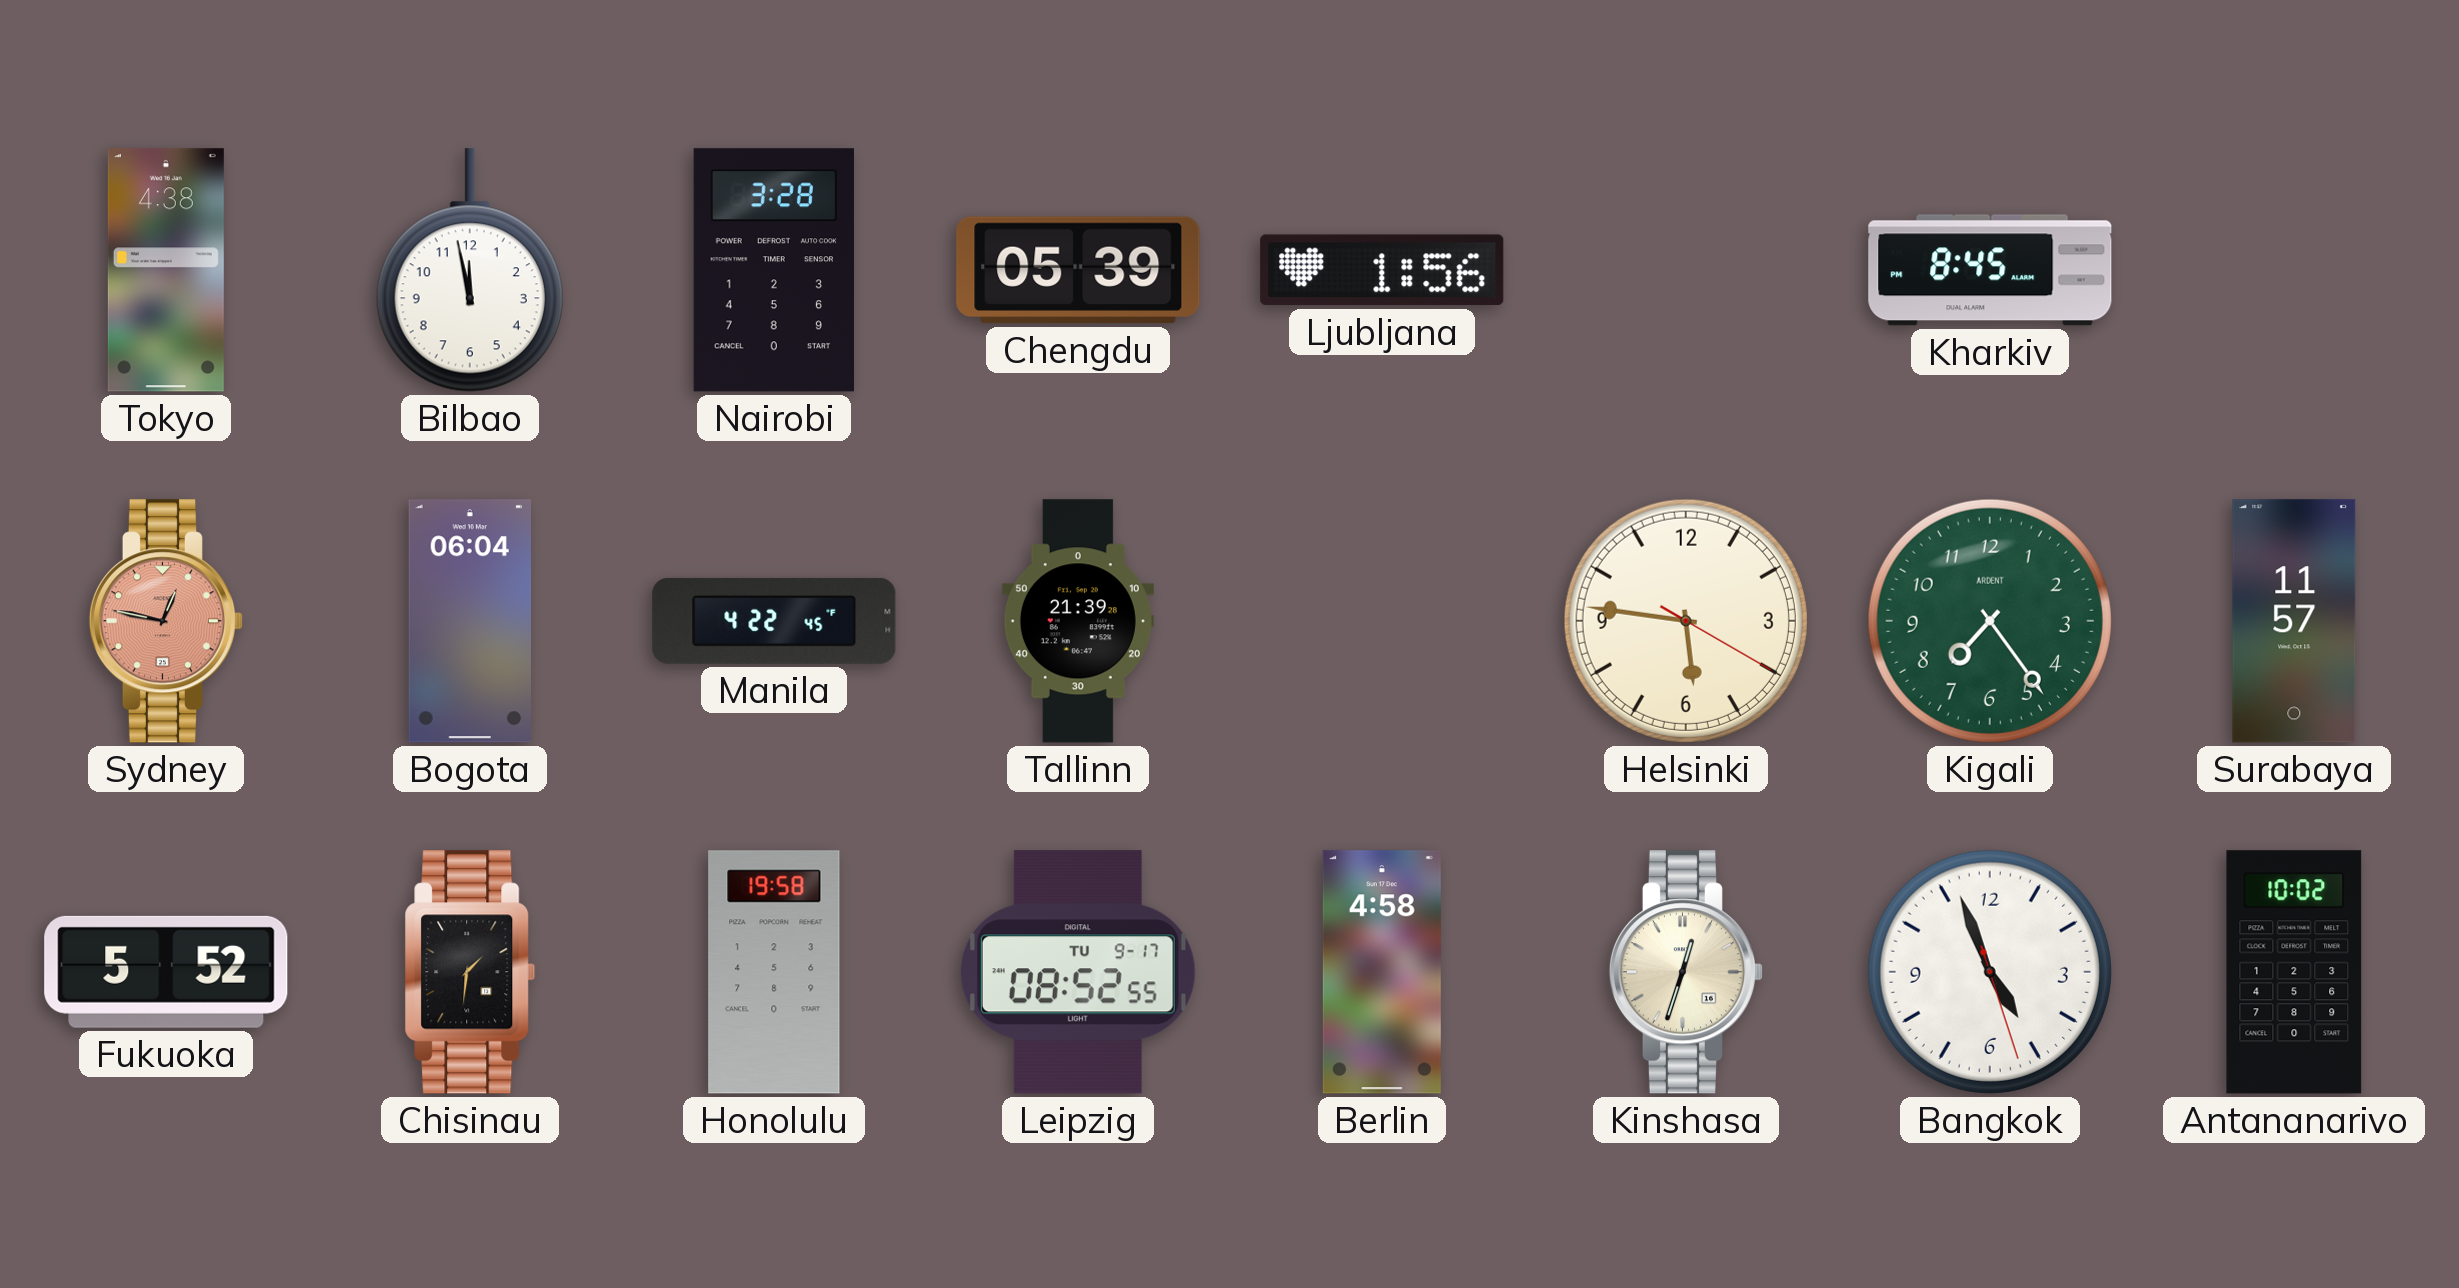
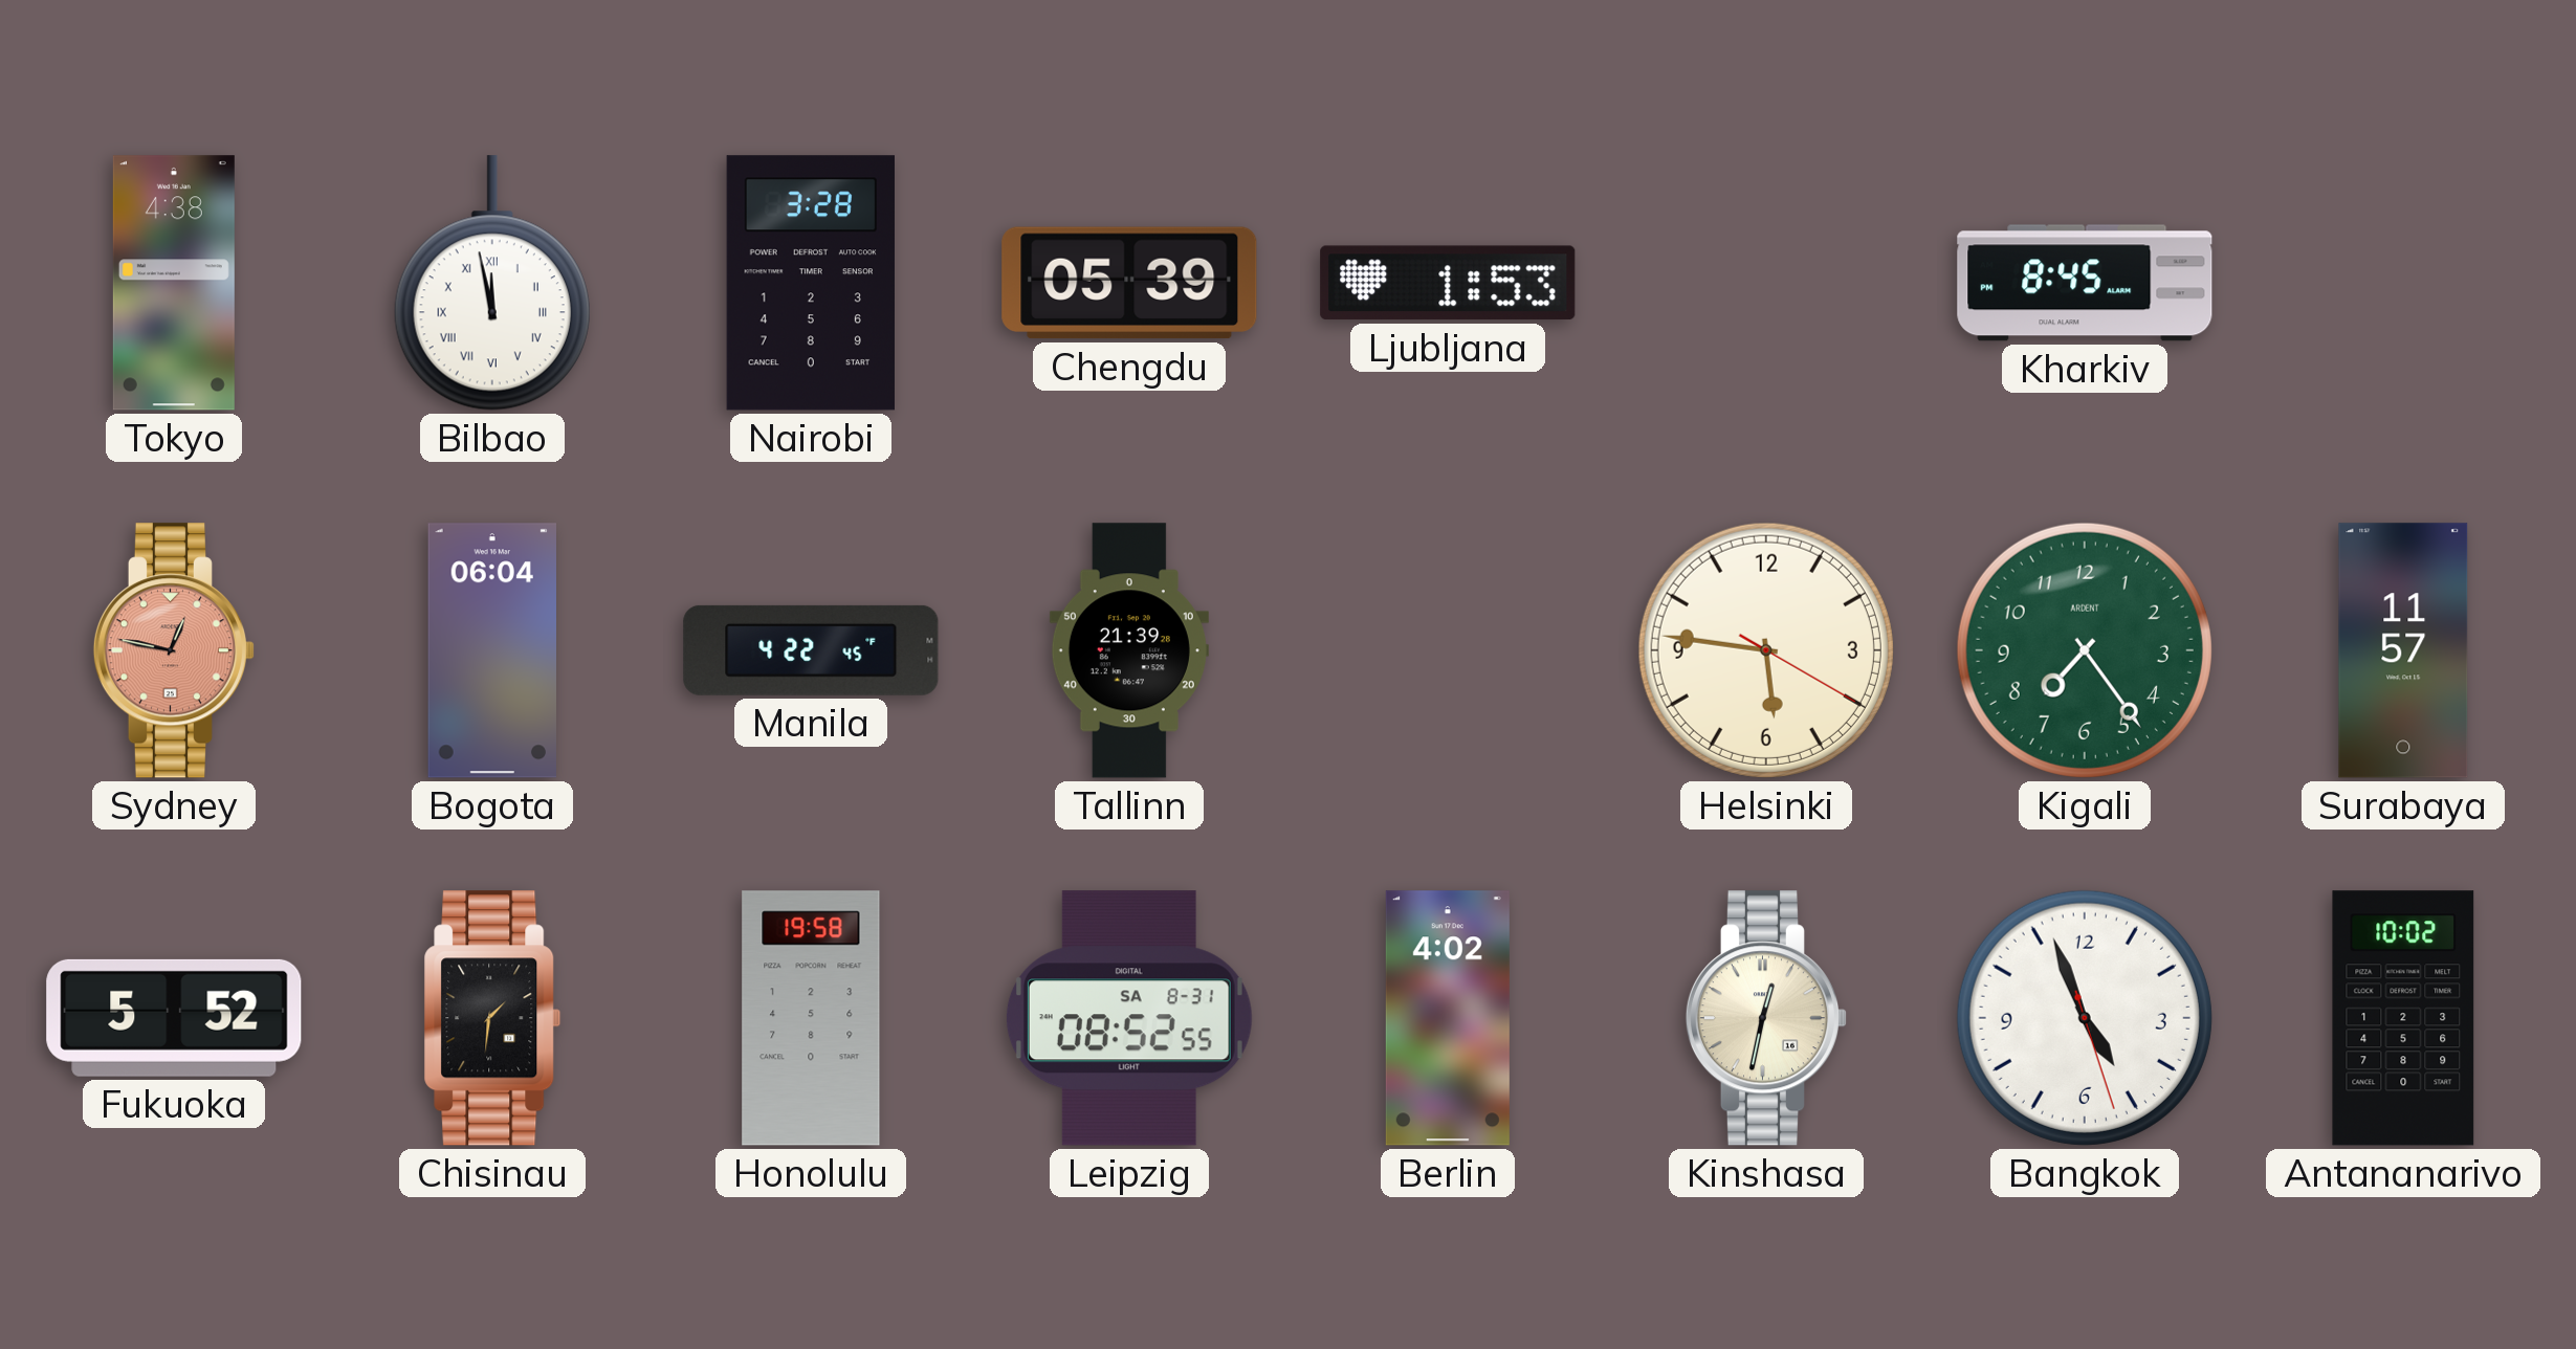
Bilbao numerals: Arabic -> Roman
Ljubljana: 1:56 -> 1:53
Leipzig date: TU 9-17 -> SA 8-31
Berlin: 4:58 -> 4:02
Kinshasa: 12:33 -> 12:32
